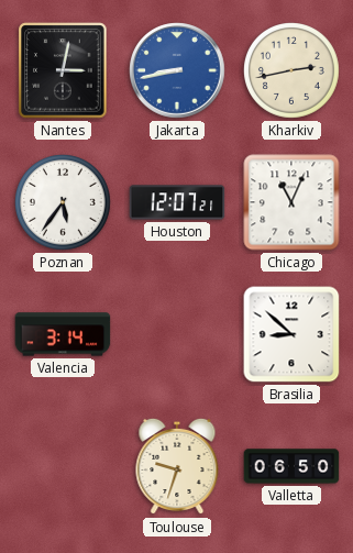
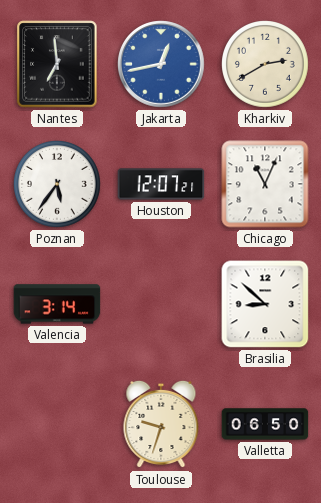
Nantes: 3:02 -> 6:59
Jakarta: 8:43 -> 12:43
Kharkiv: 2:43 -> 2:40
